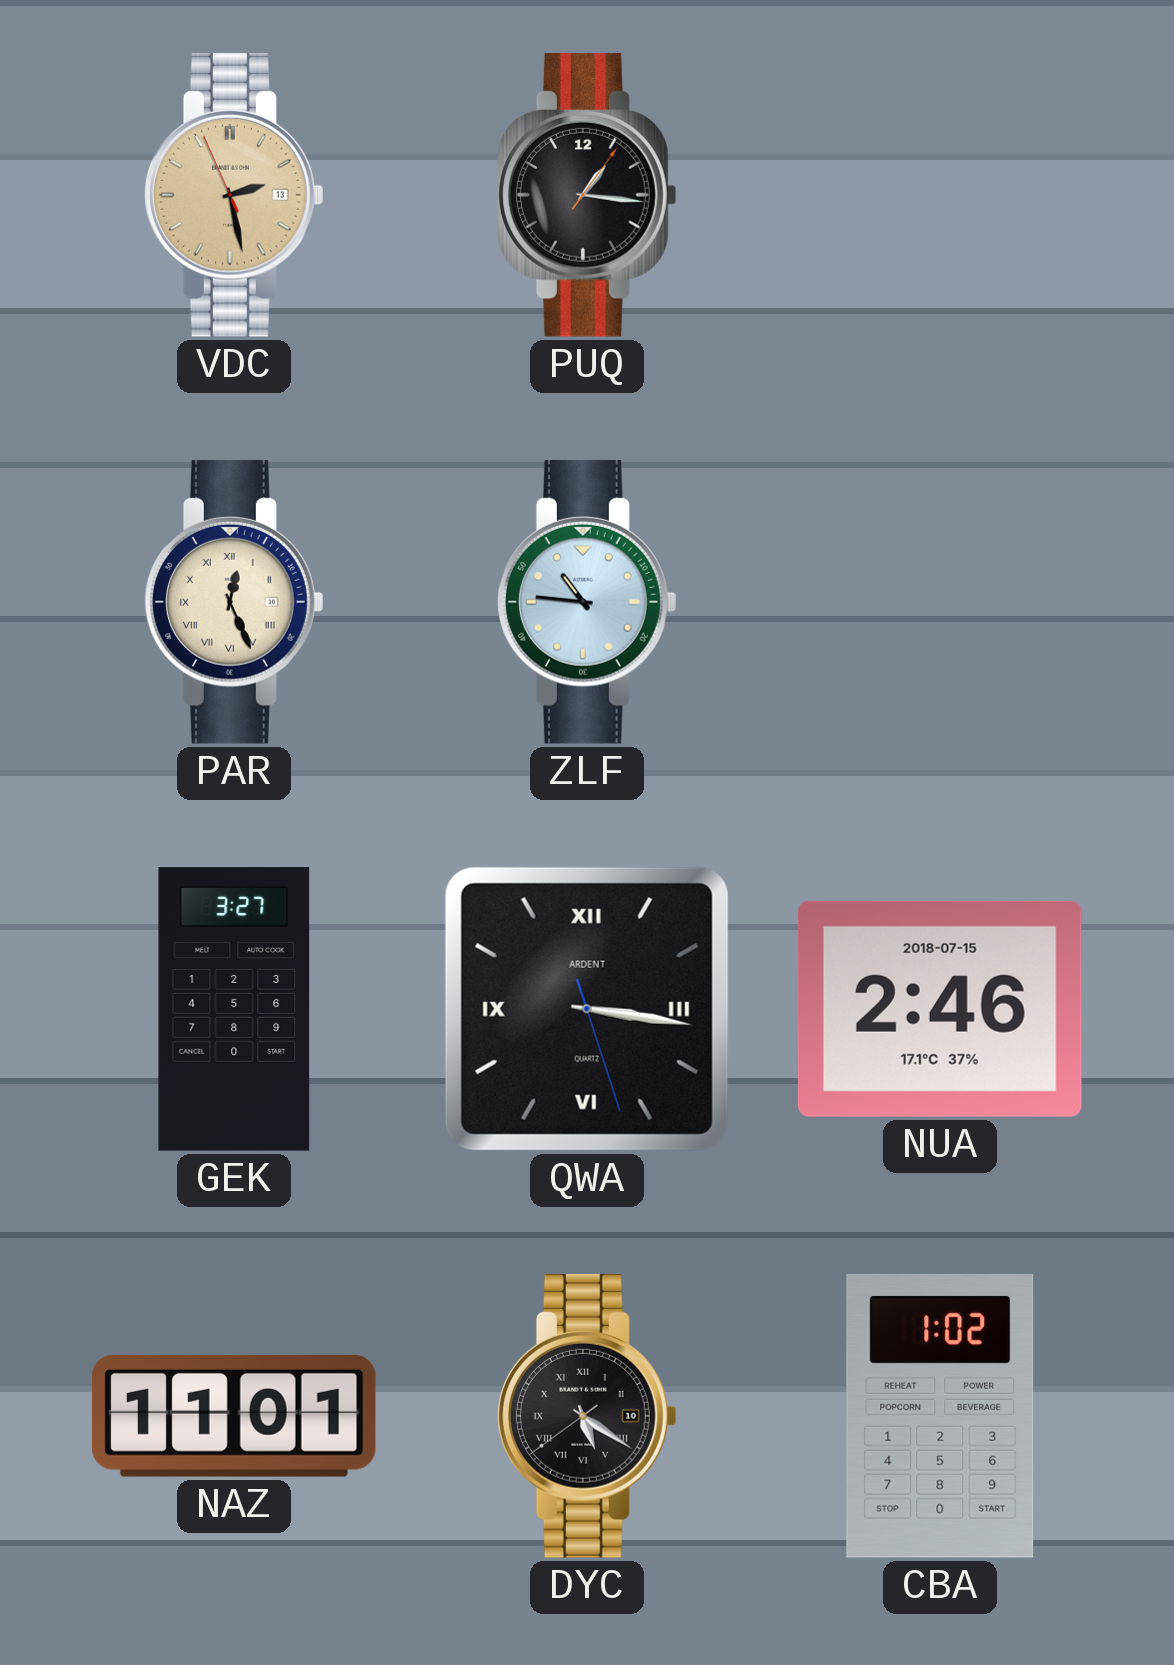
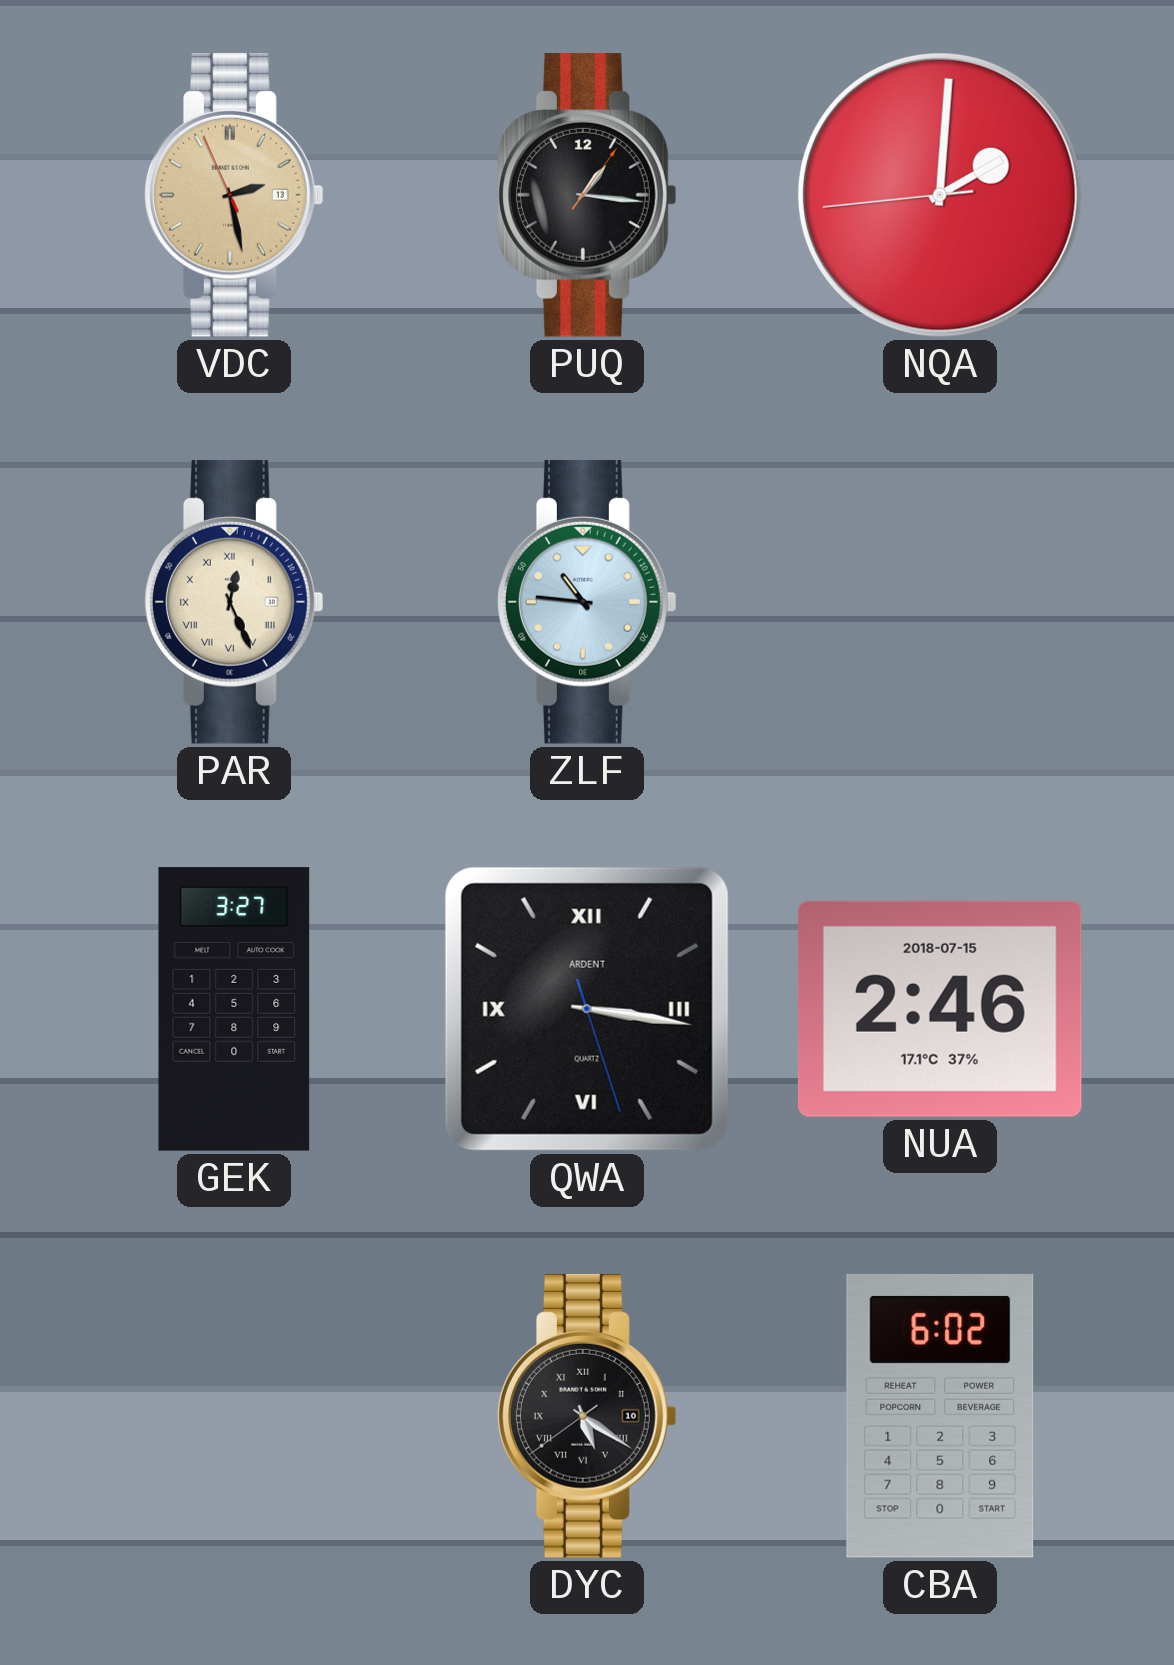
NQA: none -> 2:00
NAZ: 11:01 -> none
CBA: 1:02 -> 6:02
